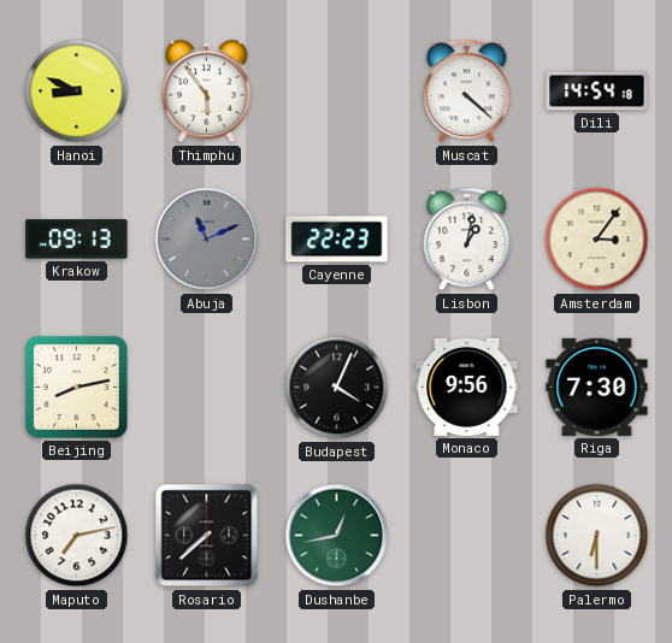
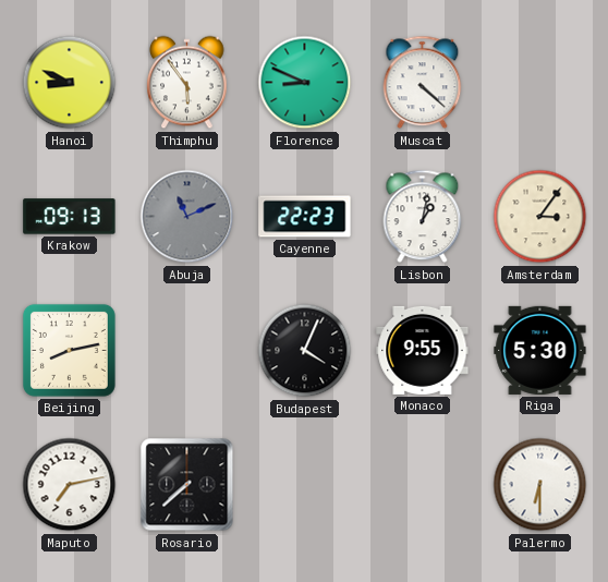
Florence: none -> 8:49
Dili: 14:54 -> none
Monaco: 9:56 -> 9:55
Riga: 7:30 -> 5:30
Dushanbe: 12:43 -> none
